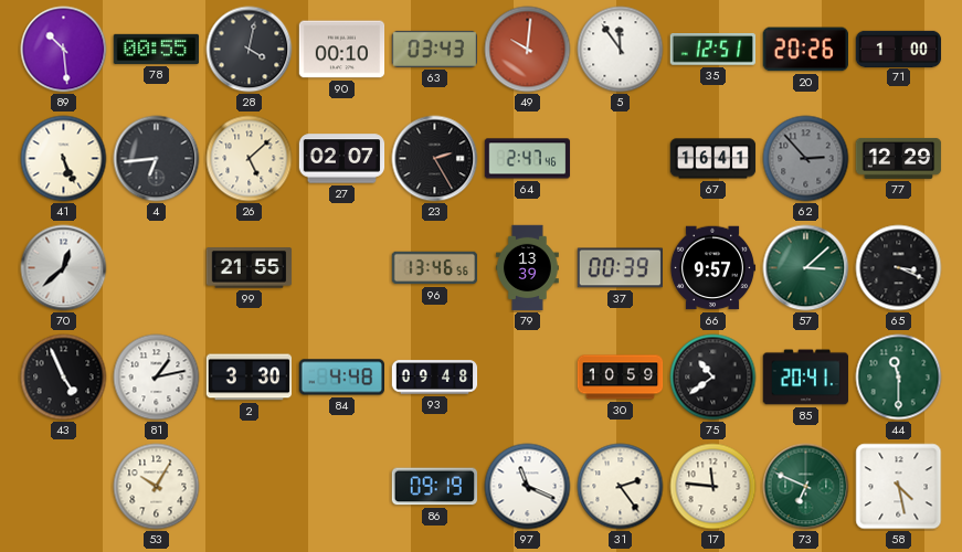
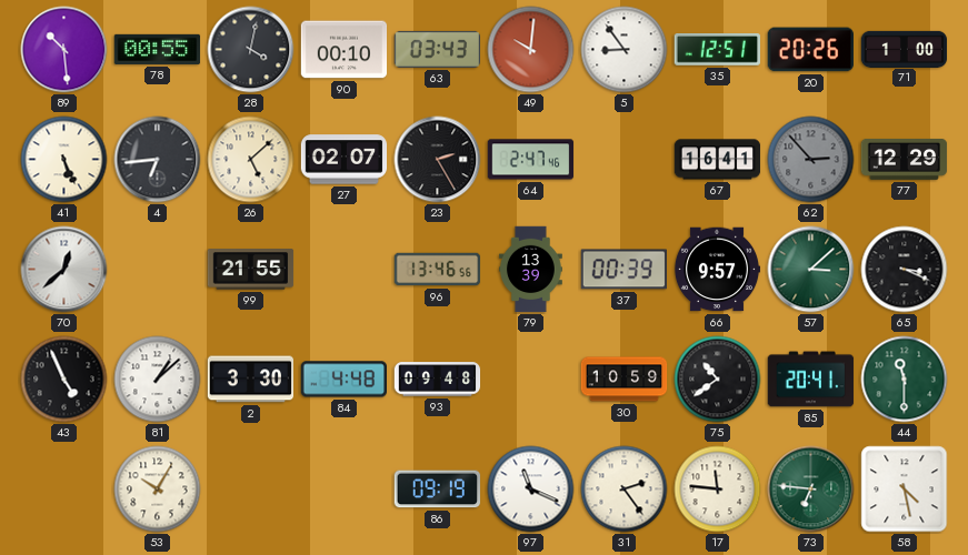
5: 11:54 -> 8:54
81: 1:13 -> 1:08
73: 6:49 -> 6:46
